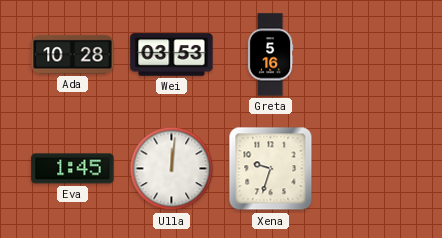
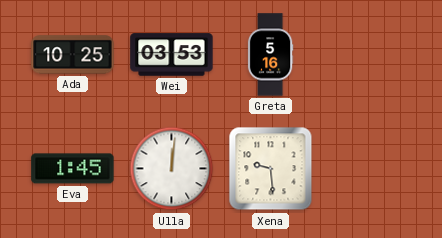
Ada: 10:28 -> 10:25
Xena: 9:33 -> 9:29
